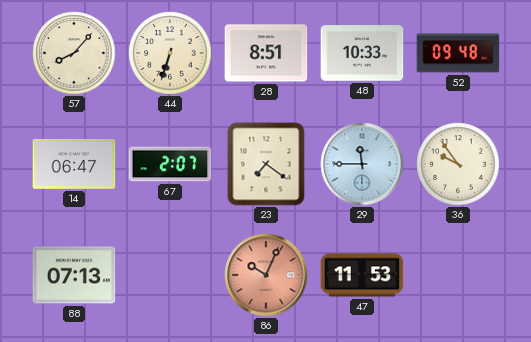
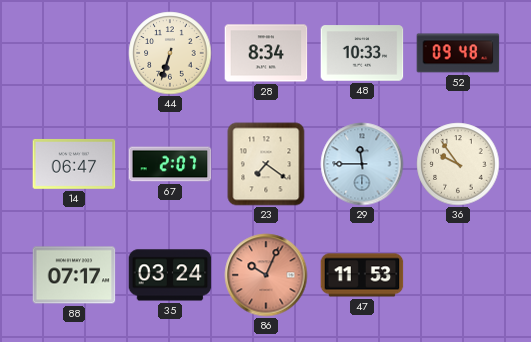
57: 8:07 -> none
28: 8:51 -> 8:34
88: 07:13 -> 07:17
35: none -> 03:24
